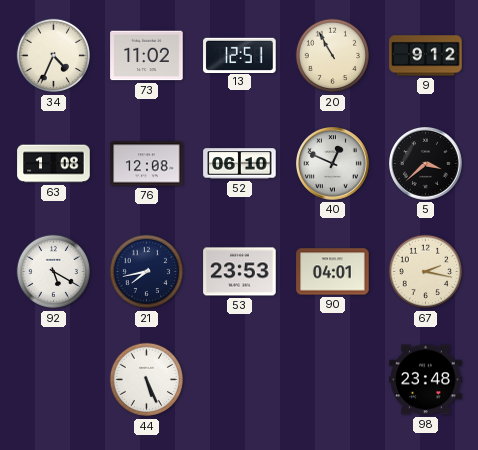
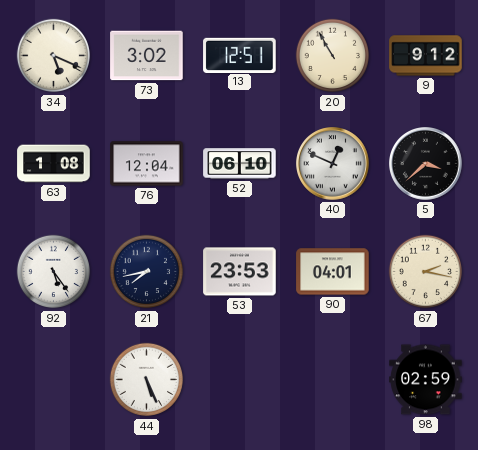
34: 4:34 -> 5:19
73: 11:02 -> 3:02
76: 12:08 -> 12:04
92: 5:20 -> 5:24
98: 23:48 -> 02:59
